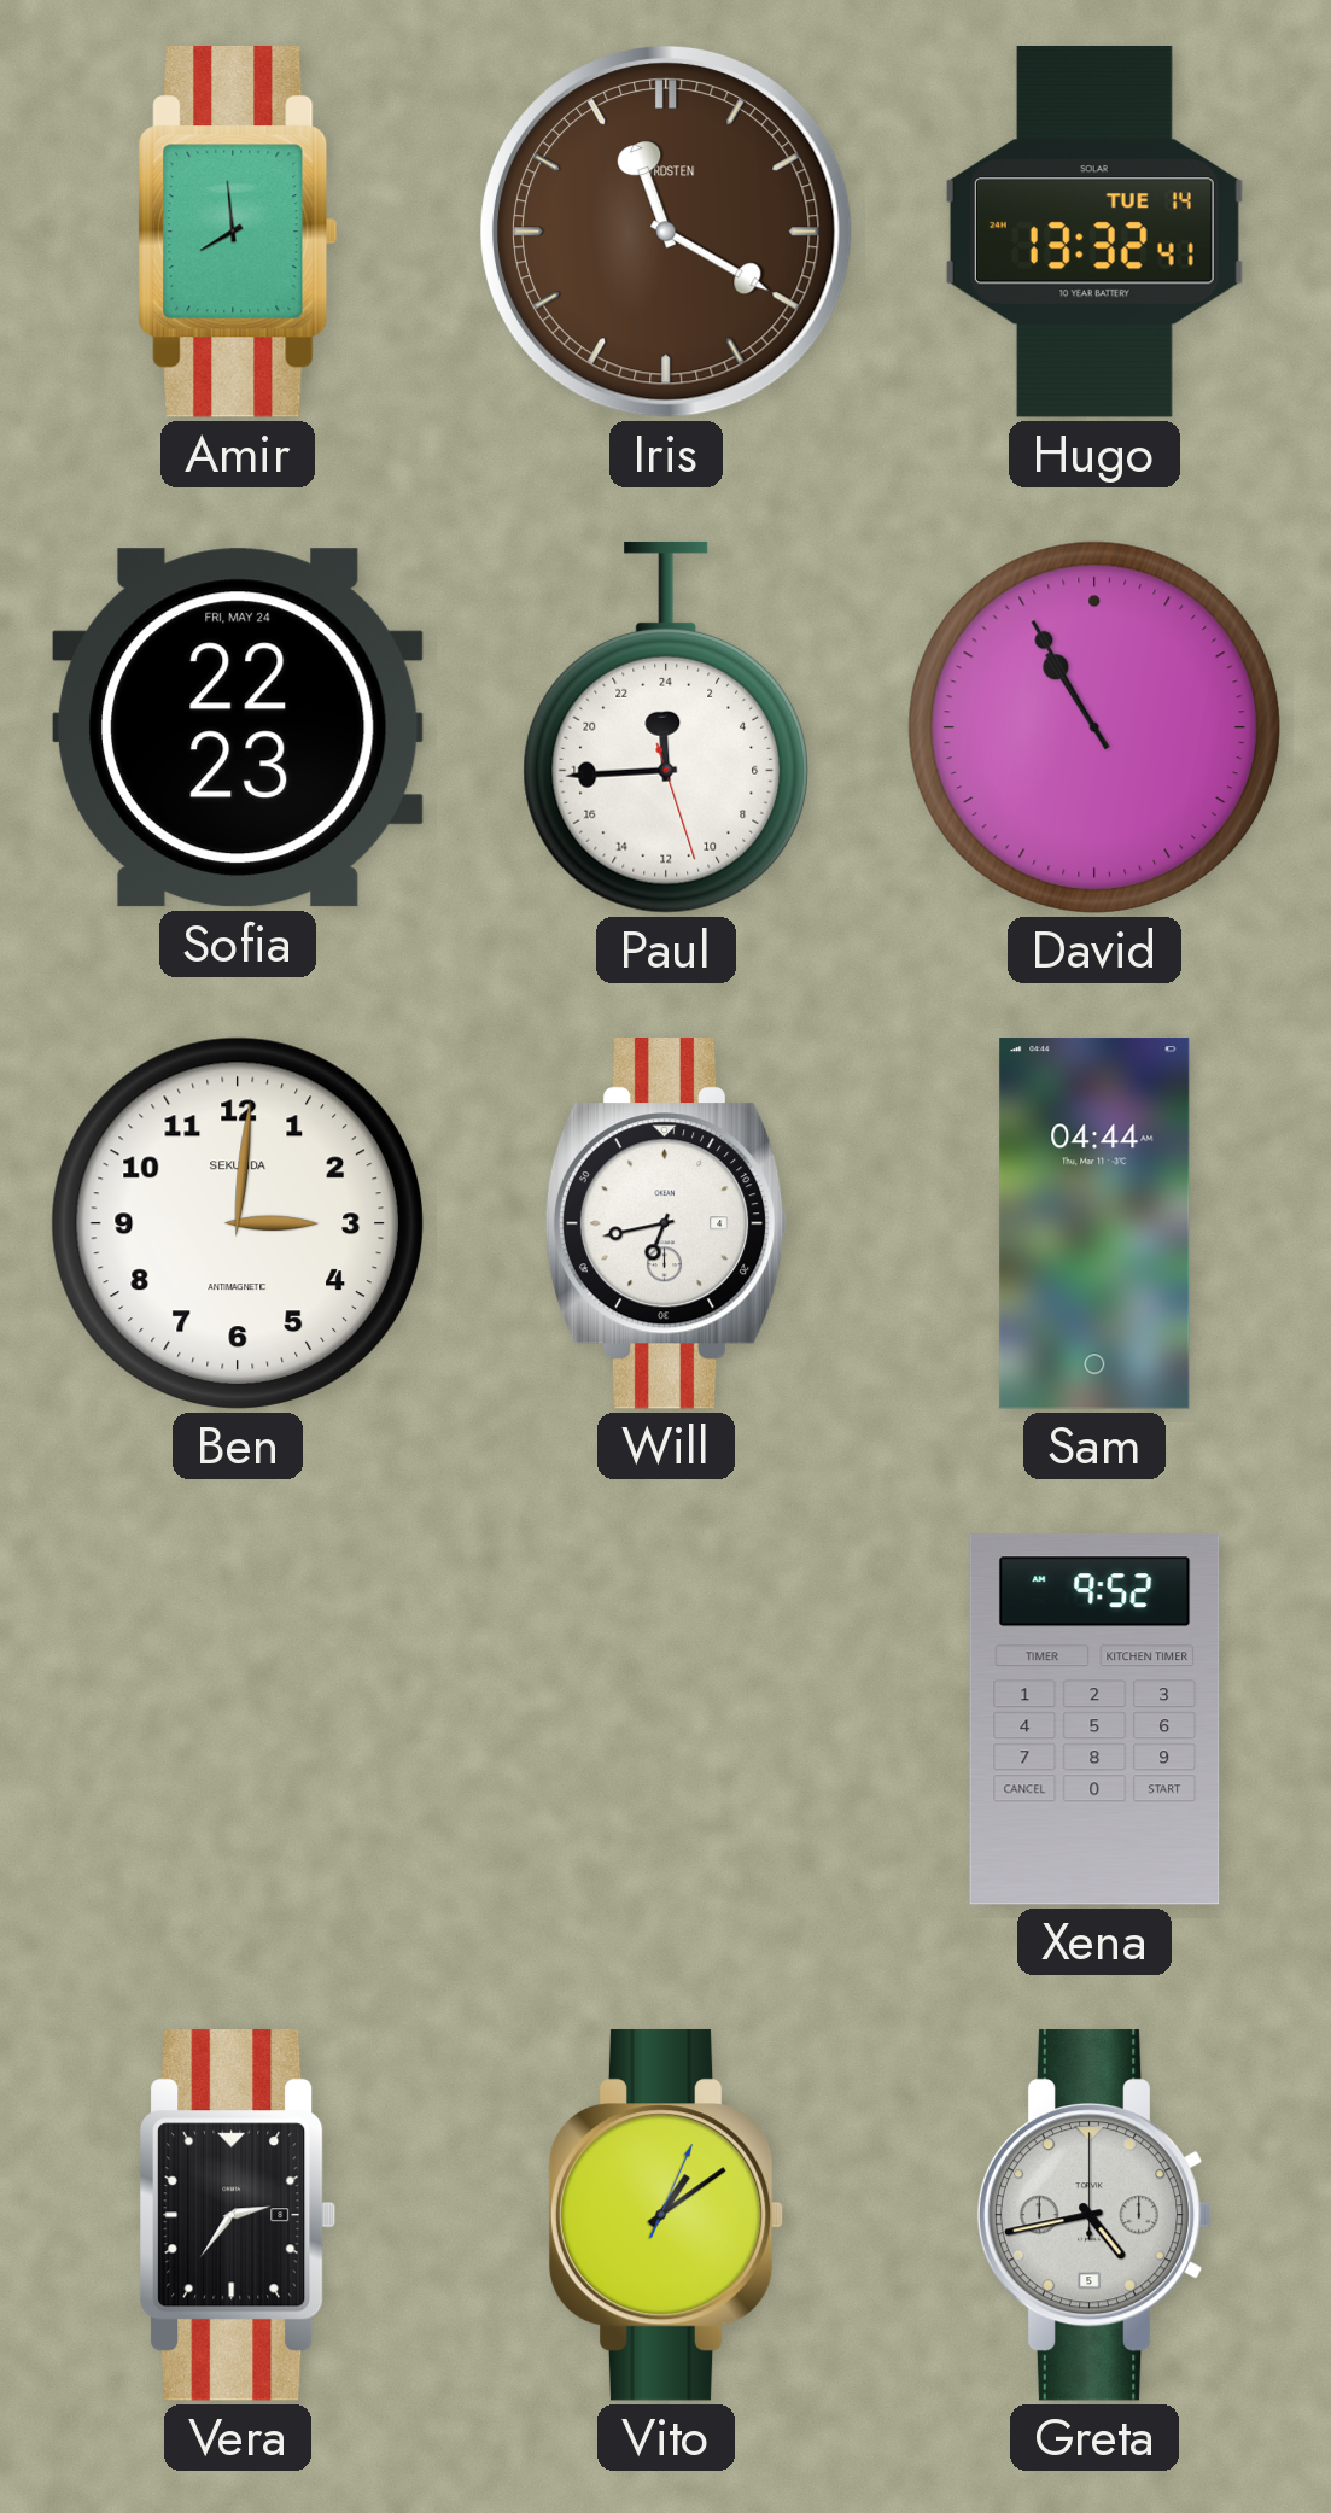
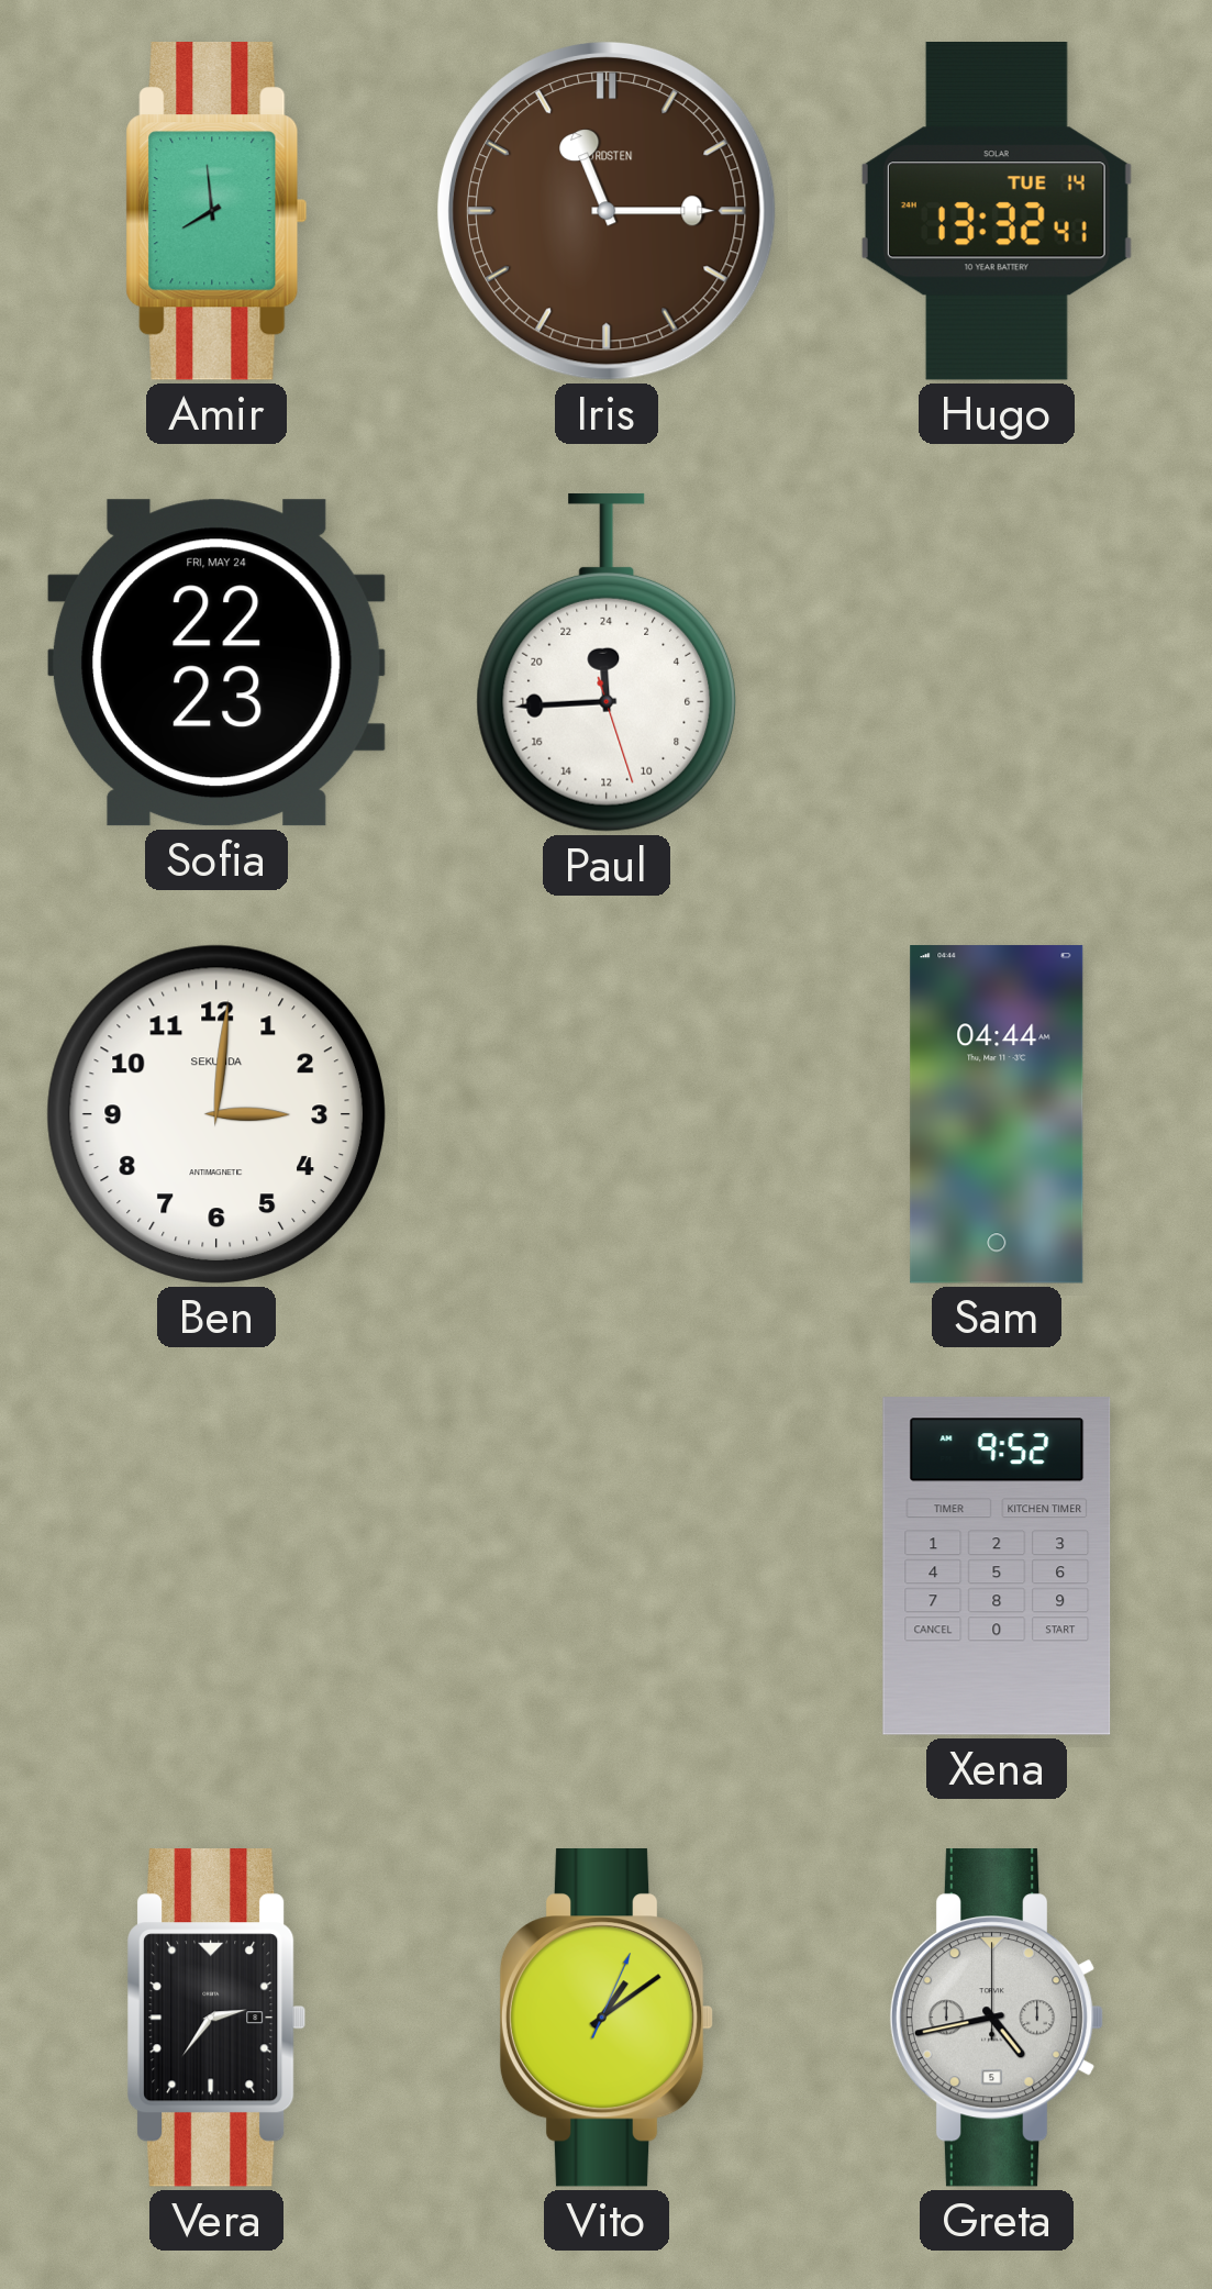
Iris: 11:20 -> 11:15
David: 10:55 -> none
Will: 6:43 -> none
